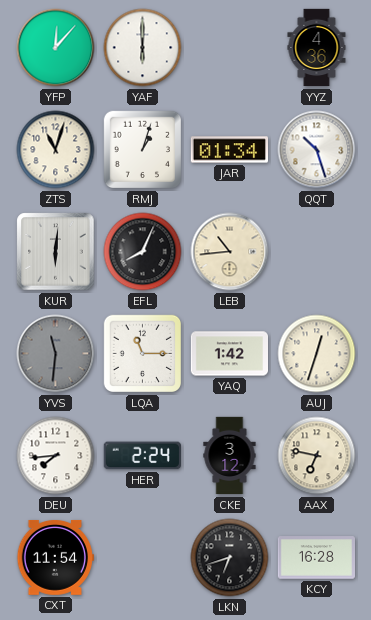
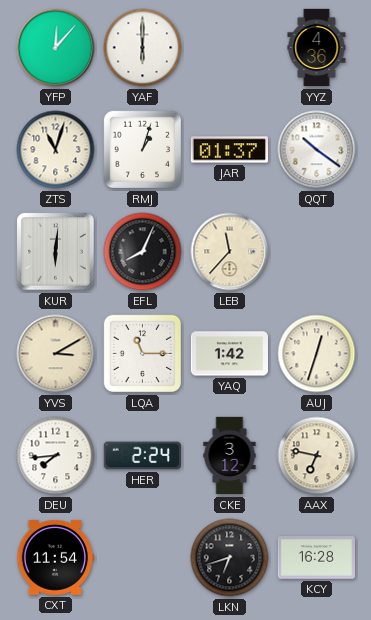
JAR: 01:34 -> 01:37
QQT: 10:27 -> 10:21
LEB: 10:44 -> 11:37
YVS: 11:31 -> 3:10
YVS dial: grey -> cream
